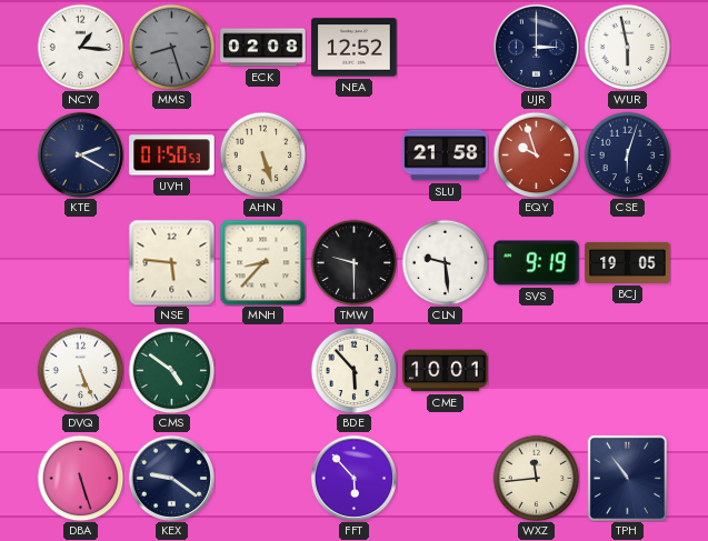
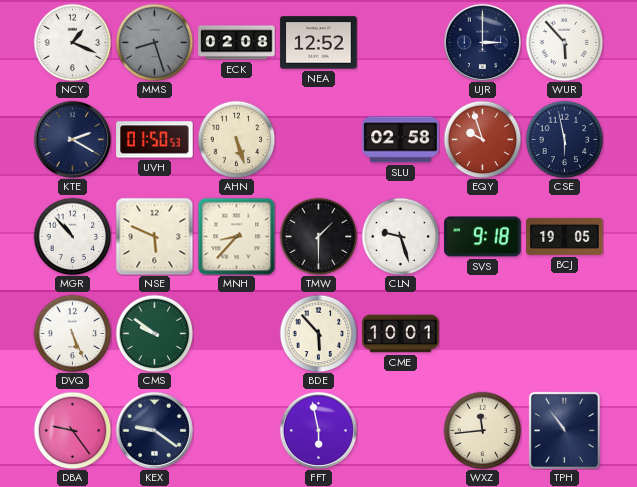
NCY: 1:16 -> 1:19
WUR: 5:58 -> 5:53
SLU: 21:58 -> 02:58
CSE: 6:03 -> 5:58
MGR: none -> 10:53
NSE: 5:46 -> 5:49
TMW: 9:30 -> 1:30
CLN: 9:29 -> 9:27
SVS: 9:19 -> 9:18
CMS: 4:51 -> 9:51
DBA: 5:27 -> 9:24
FFT: 5:53 -> 5:58
